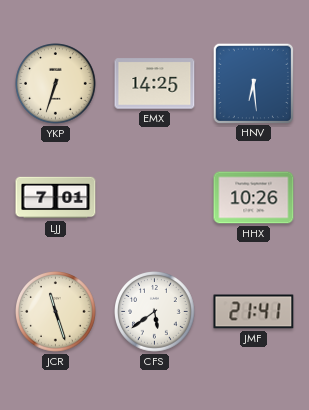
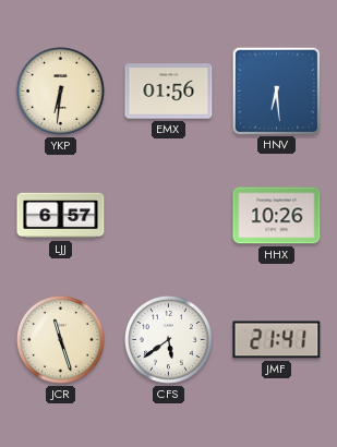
YKP: 6:33 -> 6:31
EMX: 14:25 -> 01:56
LJJ: 7:01 -> 6:57
